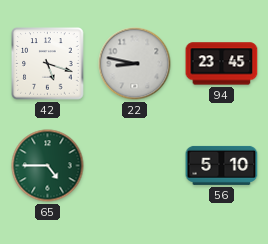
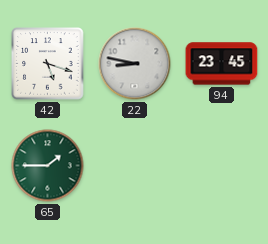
65: 4:45 -> 1:45
56: 5:10 -> none
